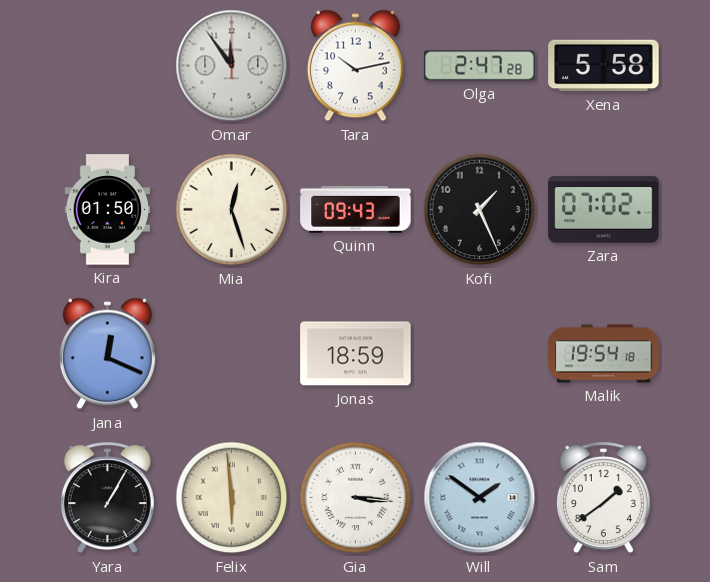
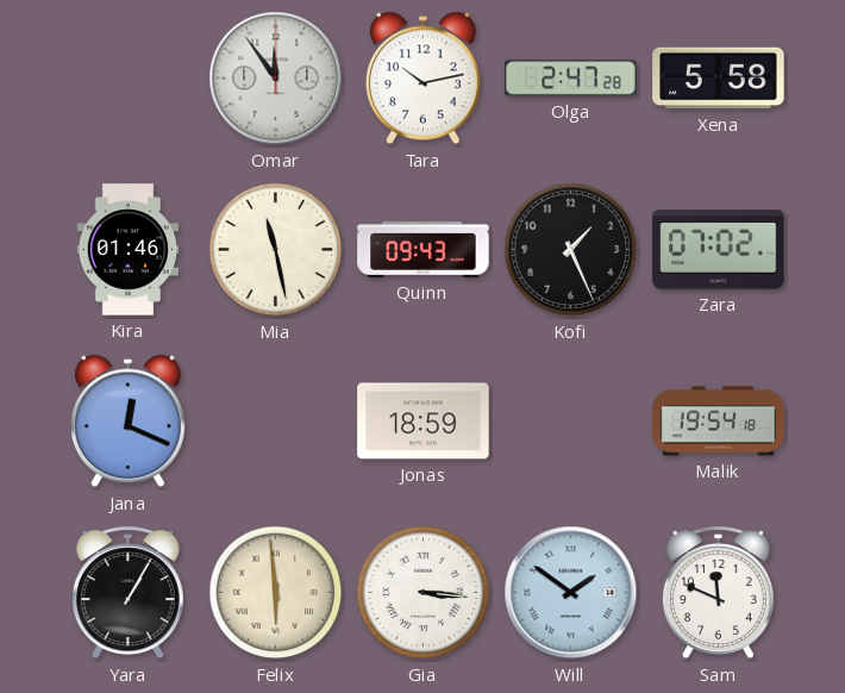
Kira: 01:50 -> 01:46
Mia: 12:27 -> 11:28
Sam: 1:39 -> 11:49
